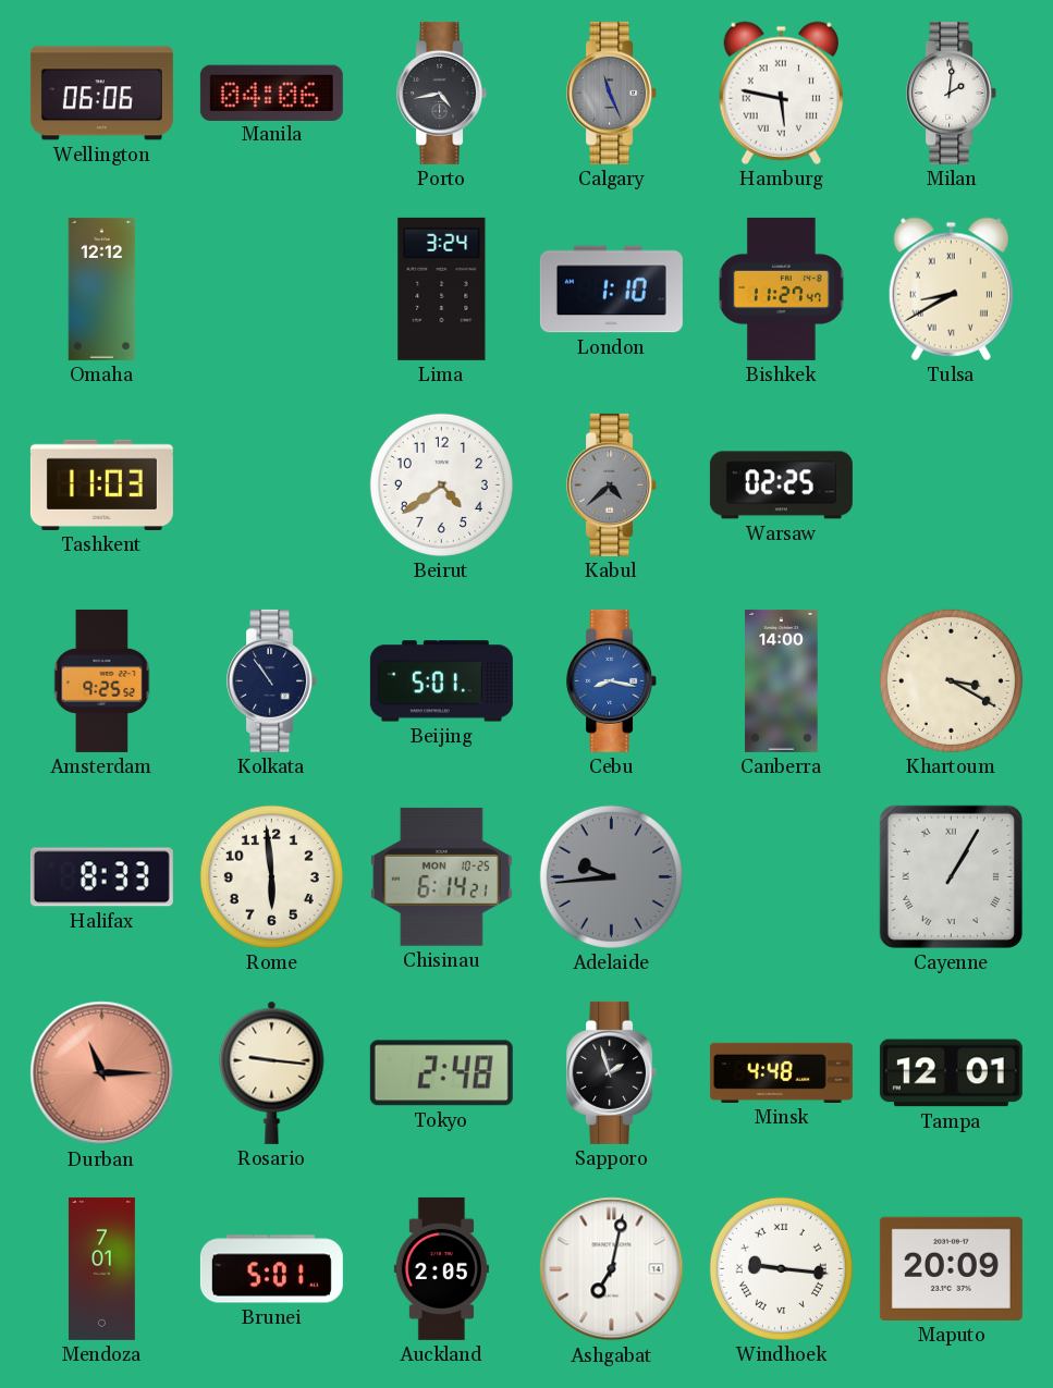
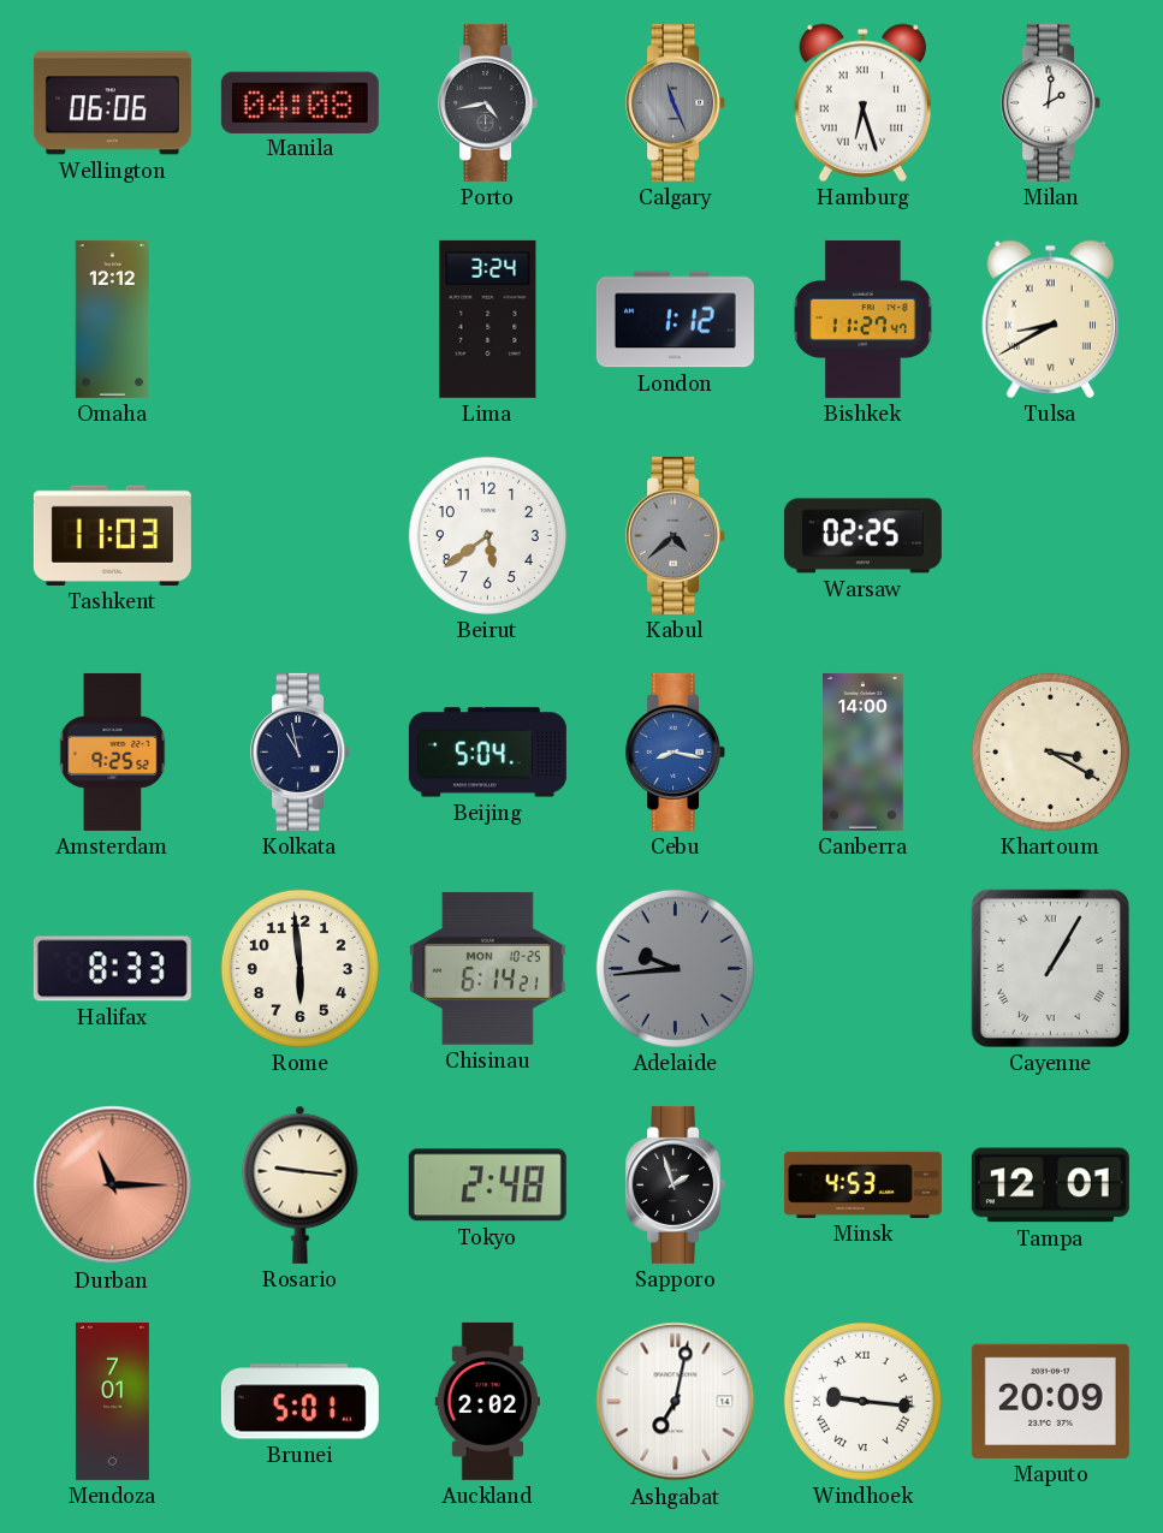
Manila: 04:06 -> 04:08
Hamburg: 5:47 -> 6:27
London: 1:10 -> 1:12
Beirut: 4:39 -> 5:39
Kolkata: 10:54 -> 10:58
Beijing: 5:01 -> 5:04
Minsk: 4:48 -> 4:53
Auckland: 2:05 -> 2:02
